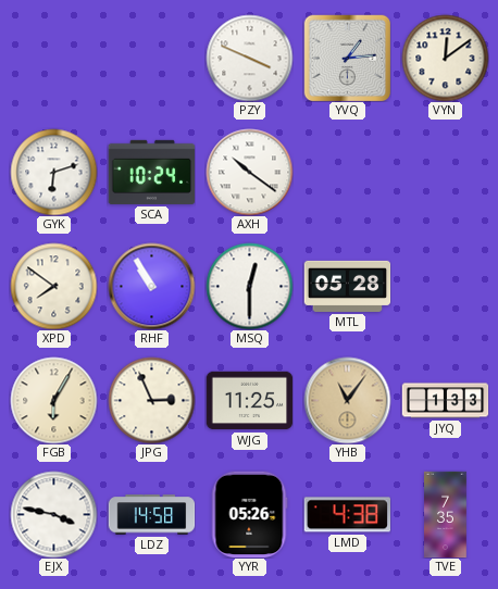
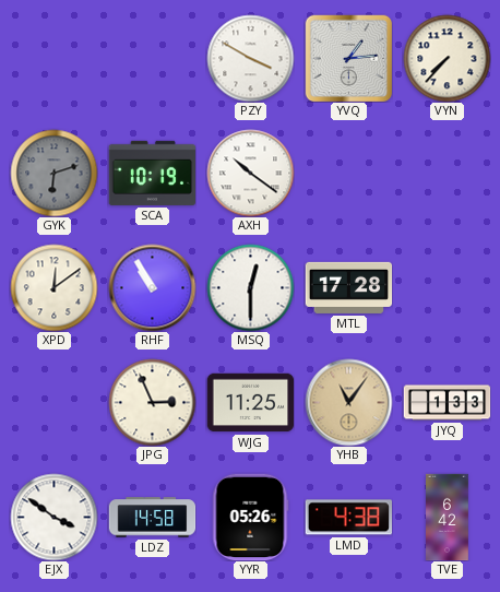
PZY: 3:49 -> 3:50
VYN: 12:09 -> 7:37
GYK dial: white -> grey
SCA: 10:24 -> 10:19
XPD: 7:51 -> 12:09
MTL: 05:28 -> 17:28
FGB: 6:05 -> none
EJX: 3:47 -> 3:51
TVE: 7:35 -> 6:42
